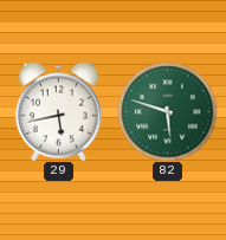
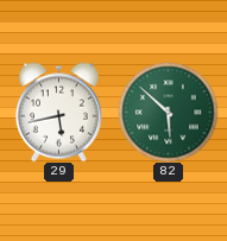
82: 5:48 -> 5:52
